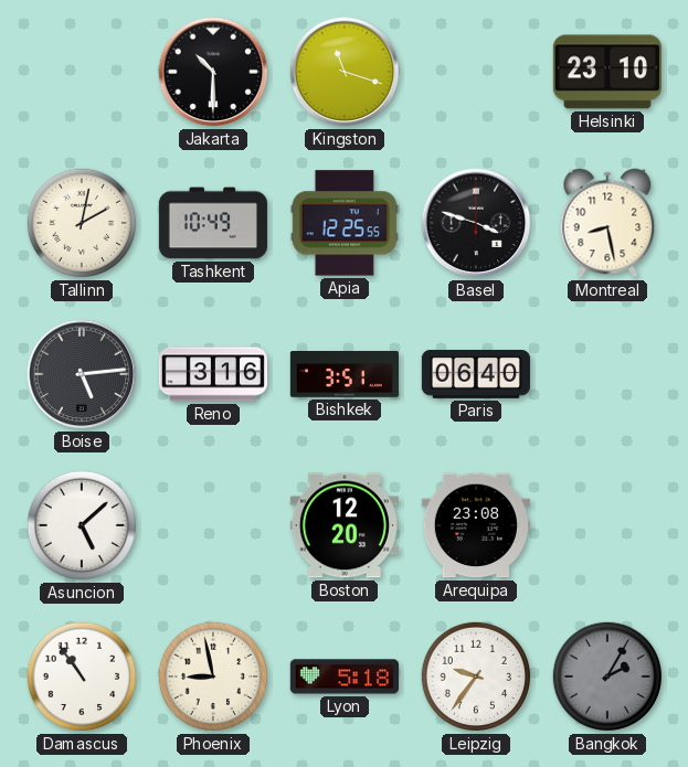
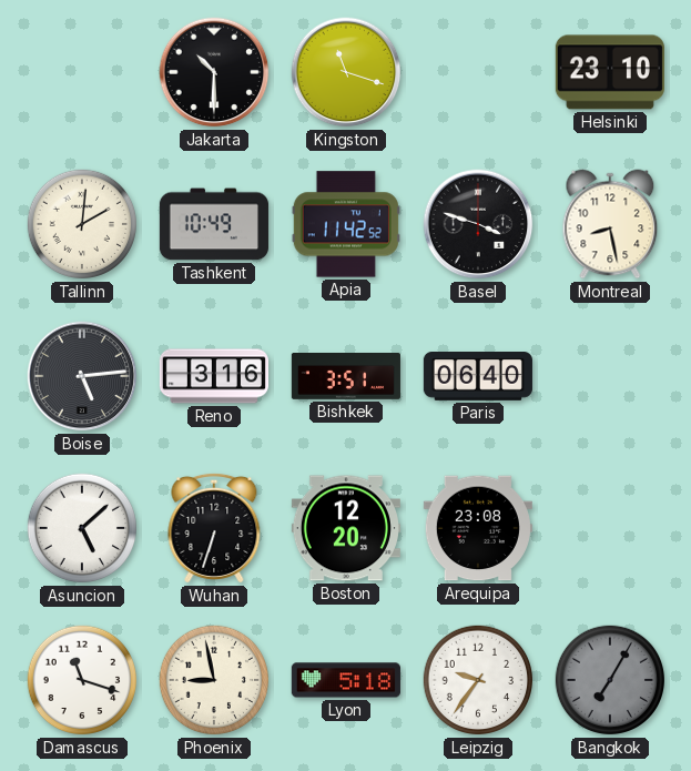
Tallinn: 2:02 -> 2:01
Apia: 12:25 -> 11:42
Wuhan: none -> 6:33
Damascus: 10:54 -> 11:18
Bangkok: 2:05 -> 7:05
